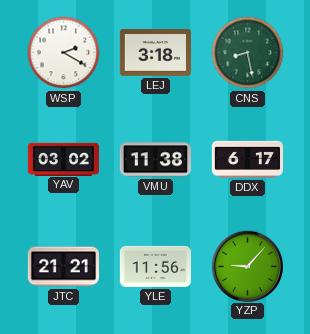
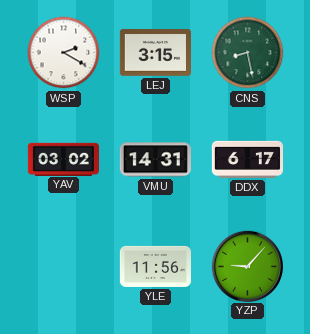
LEJ: 3:18 -> 3:15
VMU: 11:38 -> 14:31
JTC: 21:21 -> none
